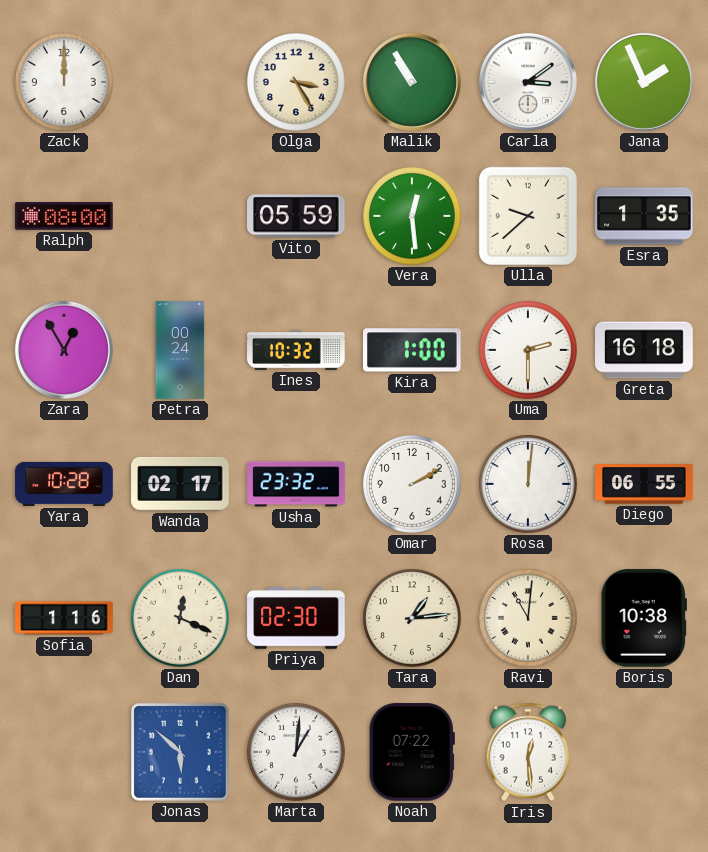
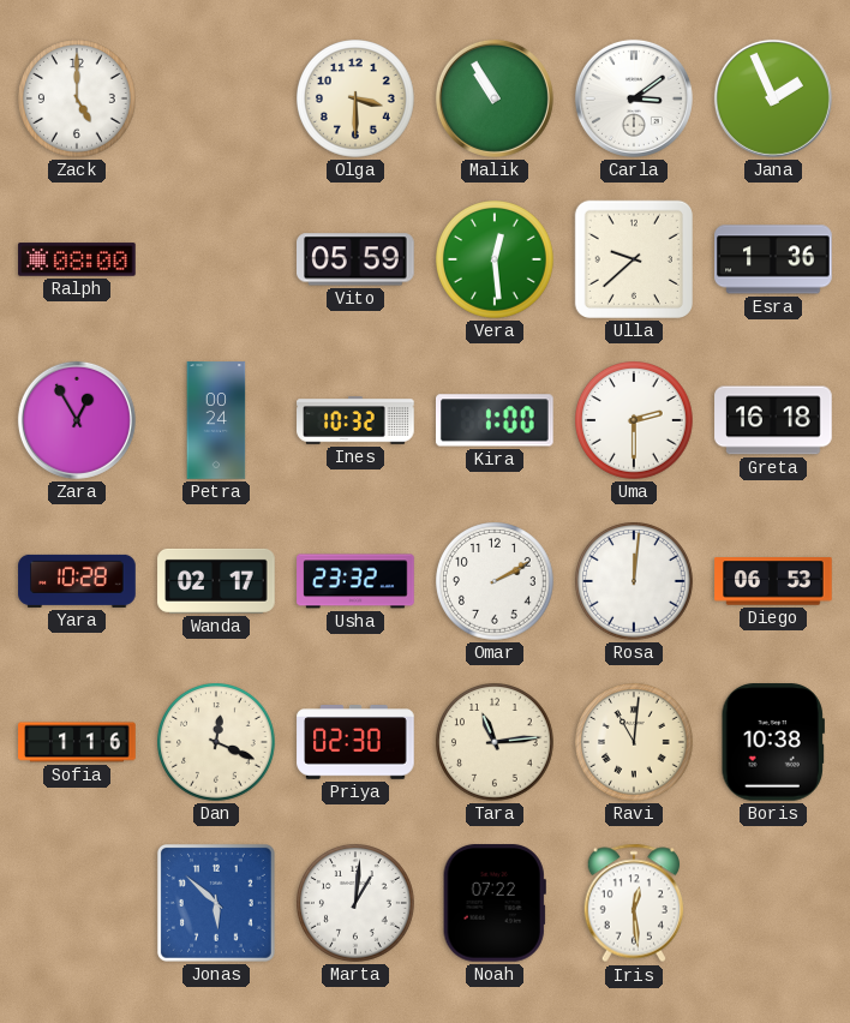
Zack: 12:00 -> 5:00
Olga: 3:25 -> 3:30
Esra: 1:35 -> 1:36
Diego: 06:55 -> 06:53
Tara: 1:14 -> 11:14
